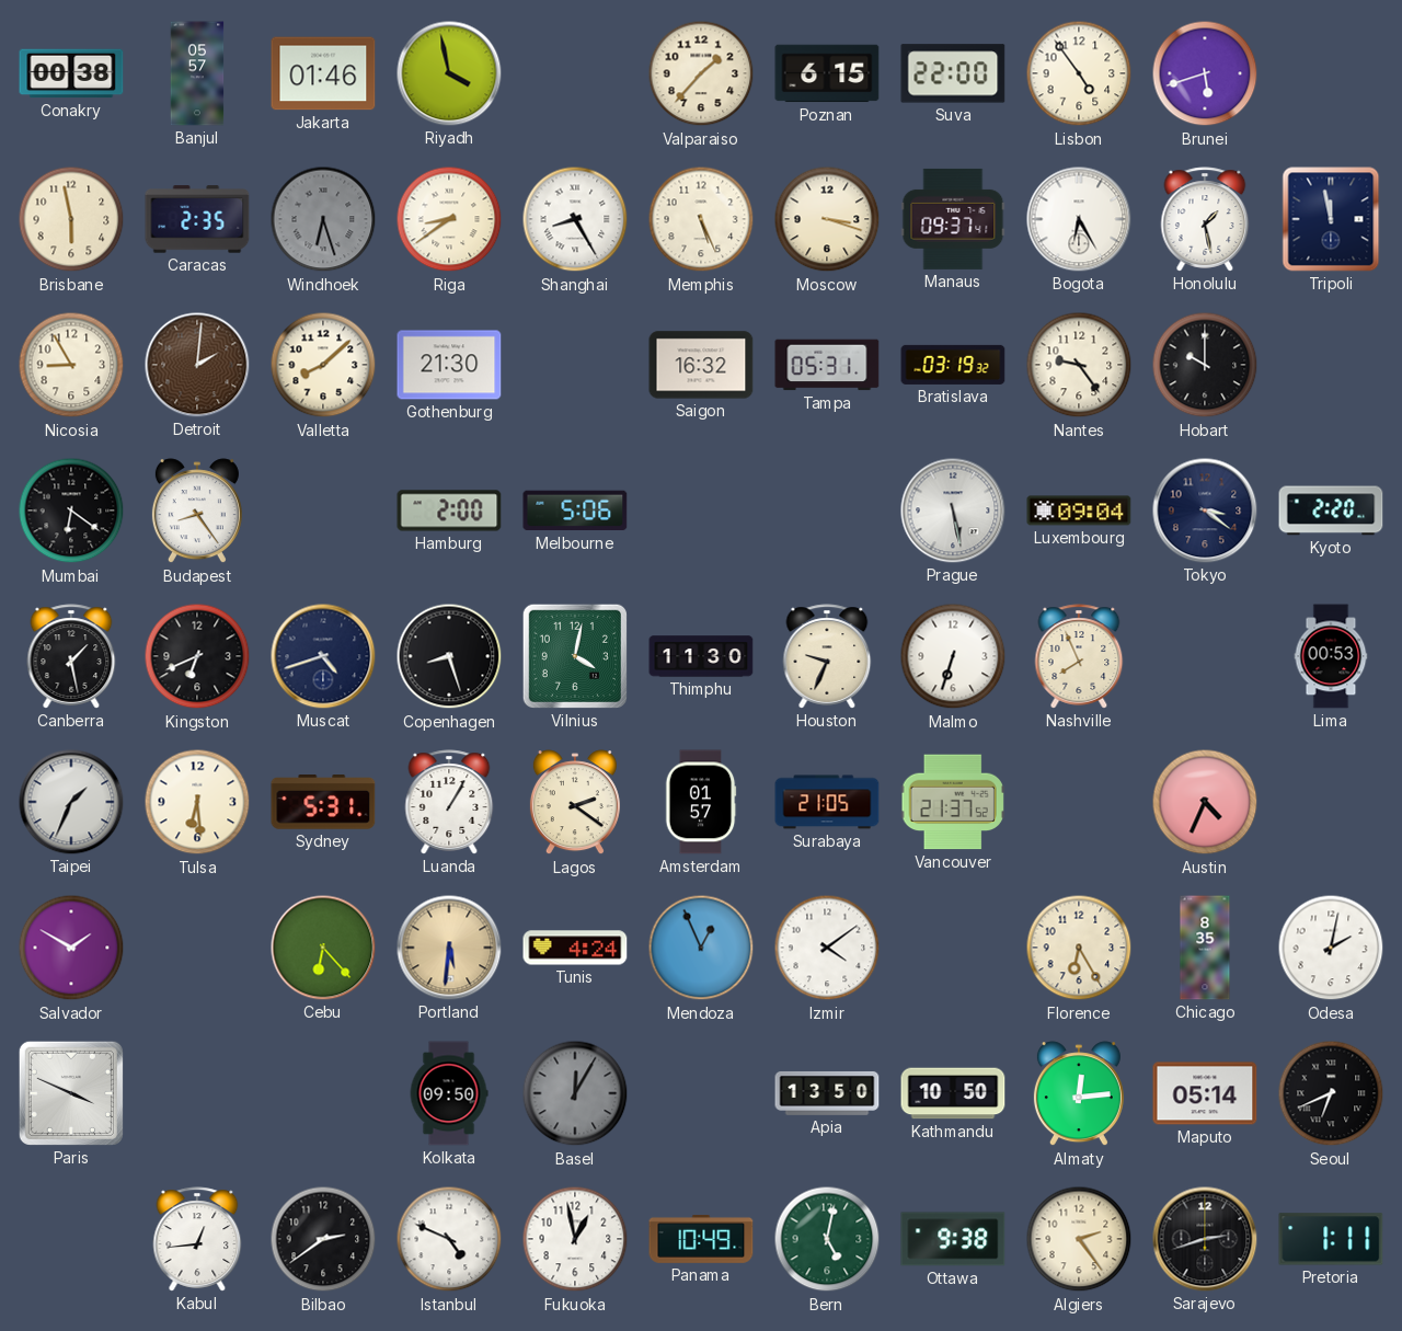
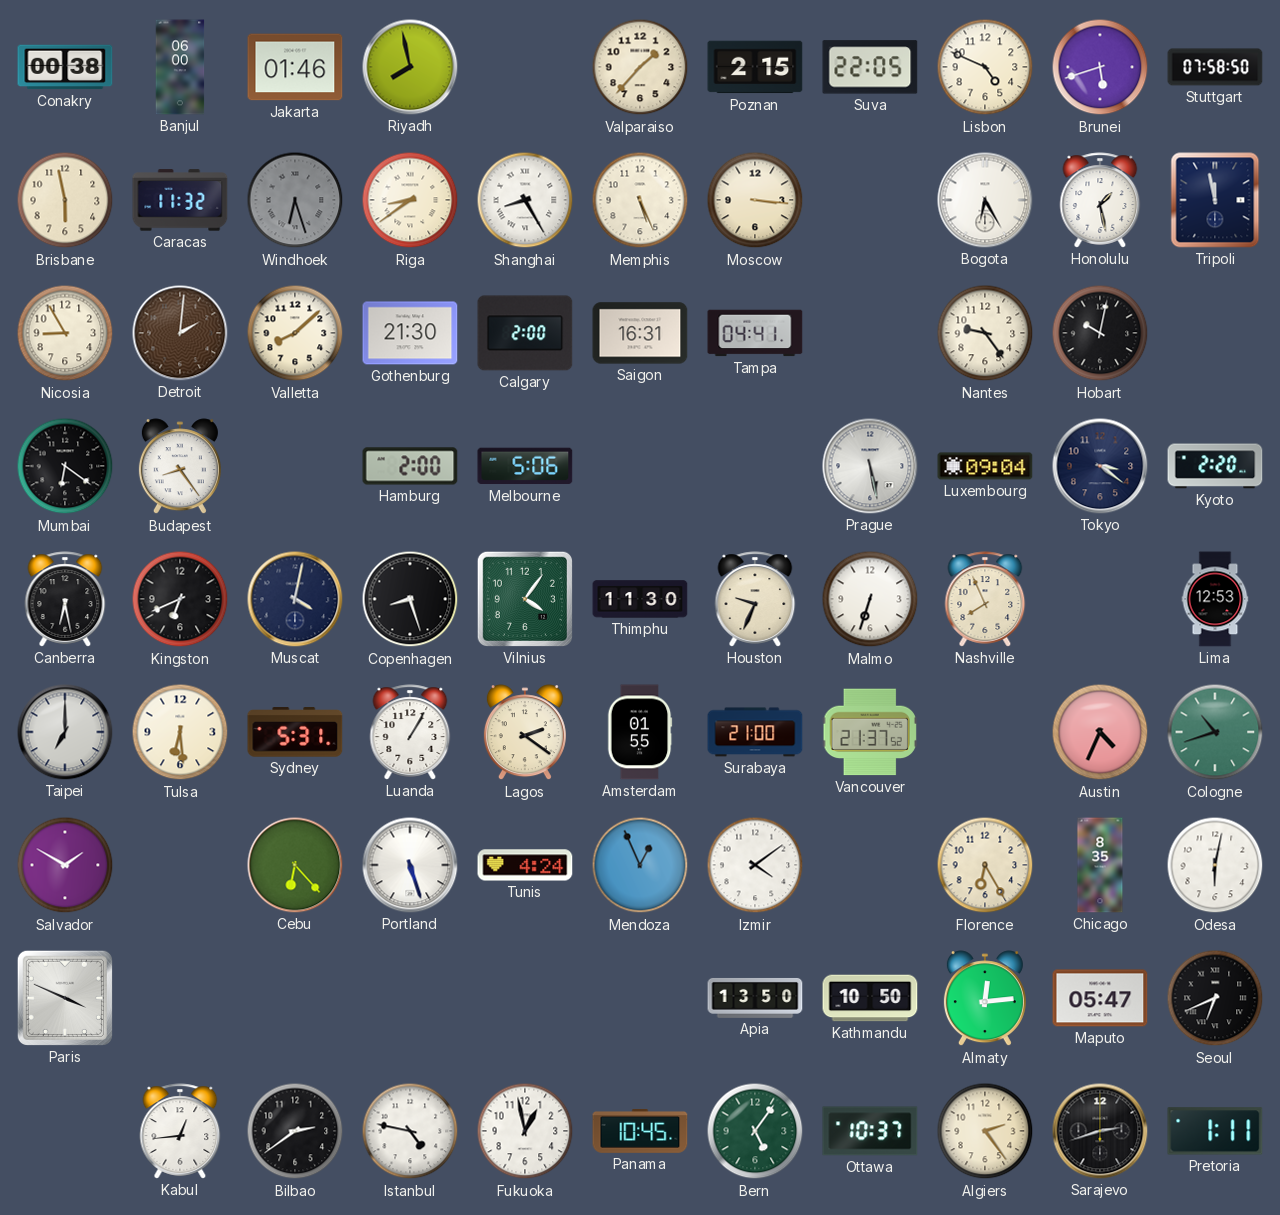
Banjul: 05:57 -> 06:00
Riyadh: 3:58 -> 7:58
Poznan: 6:15 -> 2:15
Suva: 22:00 -> 22:05
Lisbon: 4:54 -> 4:49
Stuttgart: none -> 07:58
Caracas: 2:35 -> 11:32
Moscow: 3:18 -> 3:16
Manaus: 09:37 -> none
Calgary: none -> 2:00
Saigon: 16:32 -> 16:31
Tampa: 05:31 -> 04:41
Bratislava: 03:19 -> none
Hobart: 10:00 -> 10:02
Canberra: 1:28 -> 6:28
Muscat: 4:42 -> 4:02
Vilnius: 4:02 -> 4:06
Lima: 00:53 -> 12:53
Taipei: 1:34 -> 7:00
Amsterdam: 01:57 -> 01:55
Surabaya: 21:05 -> 21:00
Cologne: none -> 10:42
Portland: 5:31 -> 5:27
Portland dial: champagne -> white
Odesa: 2:02 -> 6:02
Kolkata: 09:50 -> none
Basel: 12:05 -> none
Maputo: 05:14 -> 05:47
Istanbul: 4:49 -> 4:47
Panama: 10:49 -> 10:45
Bern: 5:02 -> 5:06
Ottawa: 9:38 -> 10:37
